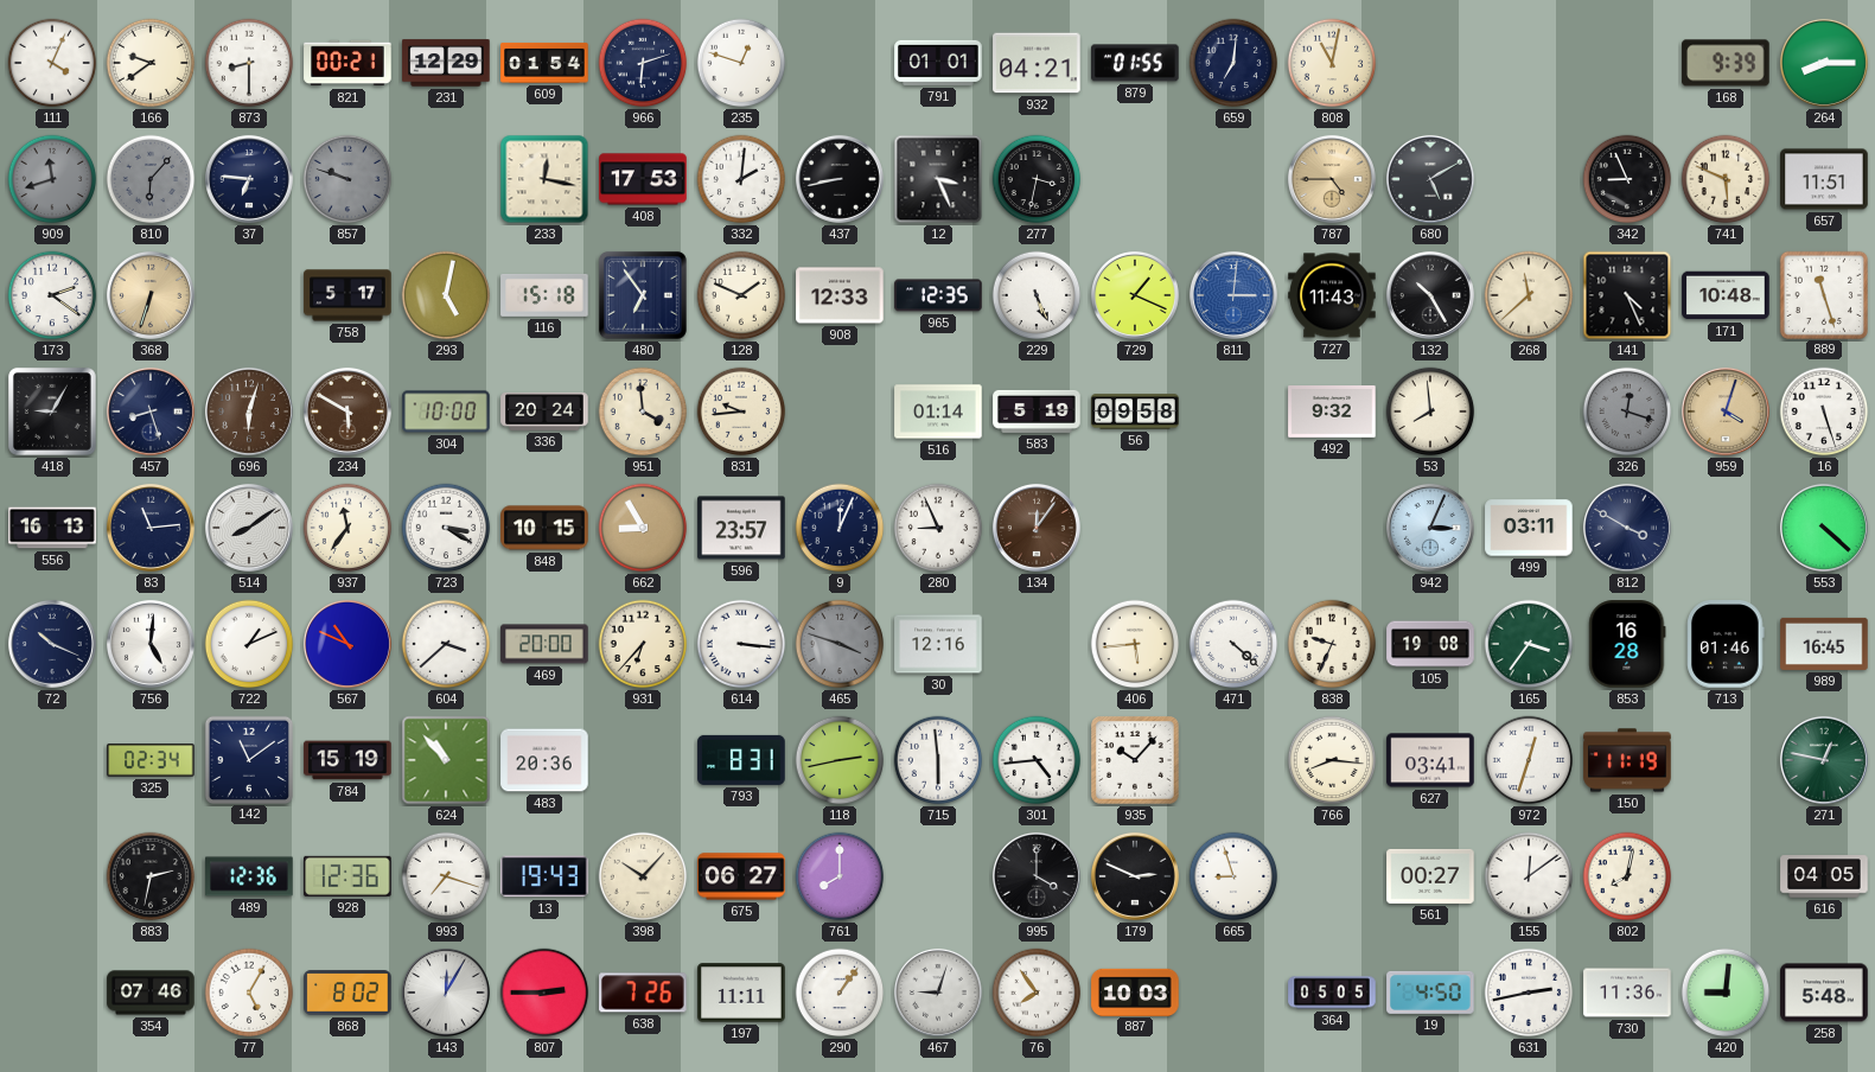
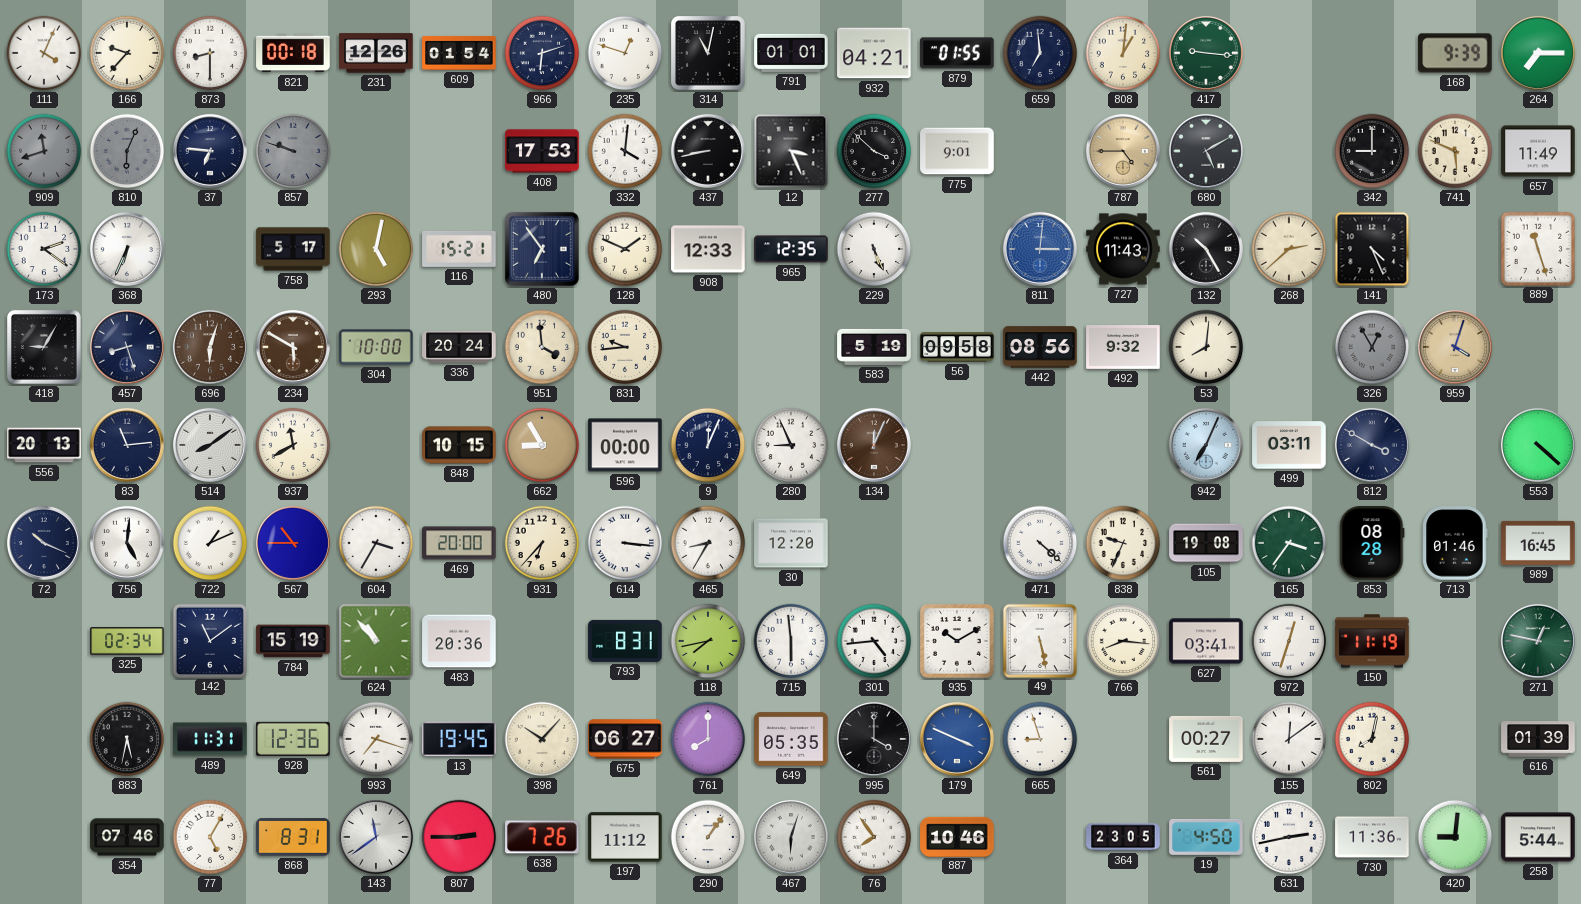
166: 9:39 -> 9:37
821: 00:21 -> 00:18
231: 12:29 -> 12:26
314: none -> 11:02
659: 7:01 -> 6:59
808: 11:02 -> 1:01
417: none -> 9:16
264: 8:15 -> 7:15
810: 6:07 -> 6:04
233: 12:17 -> none
332: 2:01 -> 4:01
277: 3:32 -> 3:52
775: none -> 9:01
342: 8:56 -> 9:00
657: 11:51 -> 11:49
368: 6:33 -> 6:34
368 dial: champagne -> white
116: 15:18 -> 15:21
729: 1:19 -> none
268: 11:38 -> 2:38
171: 10:48 -> none
516: 01:14 -> none
442: none -> 08:56
53: 7:59 -> 8:01
326: 12:18 -> 12:55
16: 5:27 -> none
556: 16:13 -> 20:13
937: 11:36 -> 11:40
723: 3:20 -> none
596: 23:57 -> 00:00
134: 12:06 -> 12:04
942: 3:04 -> 7:04
567: 10:49 -> 10:45
604: 3:38 -> 3:35
465: 3:48 -> 8:35
465 dial: grey -> white
30: 12:16 -> 12:20
406: 5:44 -> none
853: 16:28 -> 08:28
118: 2:43 -> 7:43
935: 10:07 -> 10:10
49: none -> 5:28
883: 2:32 -> 5:32
489: 12:36 -> 11:31
13: 19:43 -> 19:45
649: none -> 05:35
179: 2:49 -> 3:49
179 dial: black -> blue
616: 04:05 -> 01:39
868: 8:02 -> 8:31
143: 12:05 -> 11:39
197: 11:11 -> 11:12
467: 9:03 -> 6:03
887: 10:03 -> 10:46
364: 05:05 -> 23:05
258: 5:48 -> 5:44
